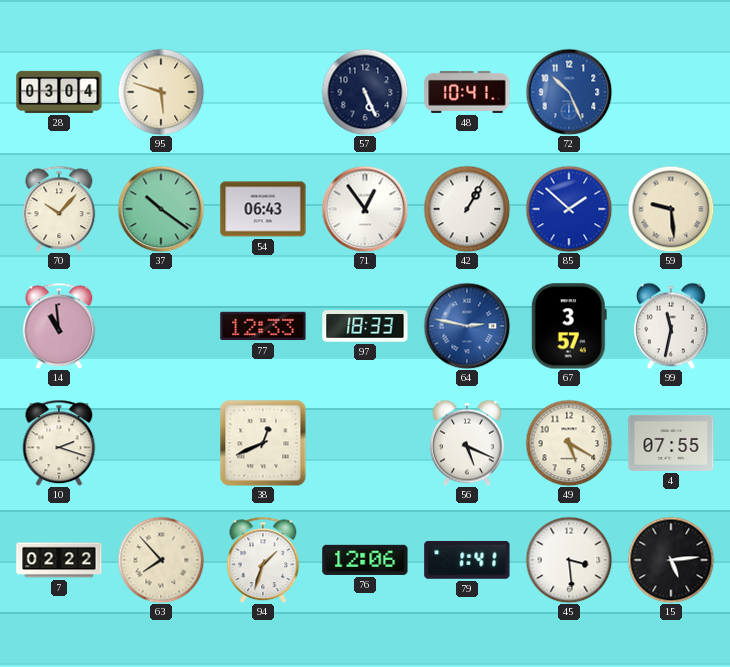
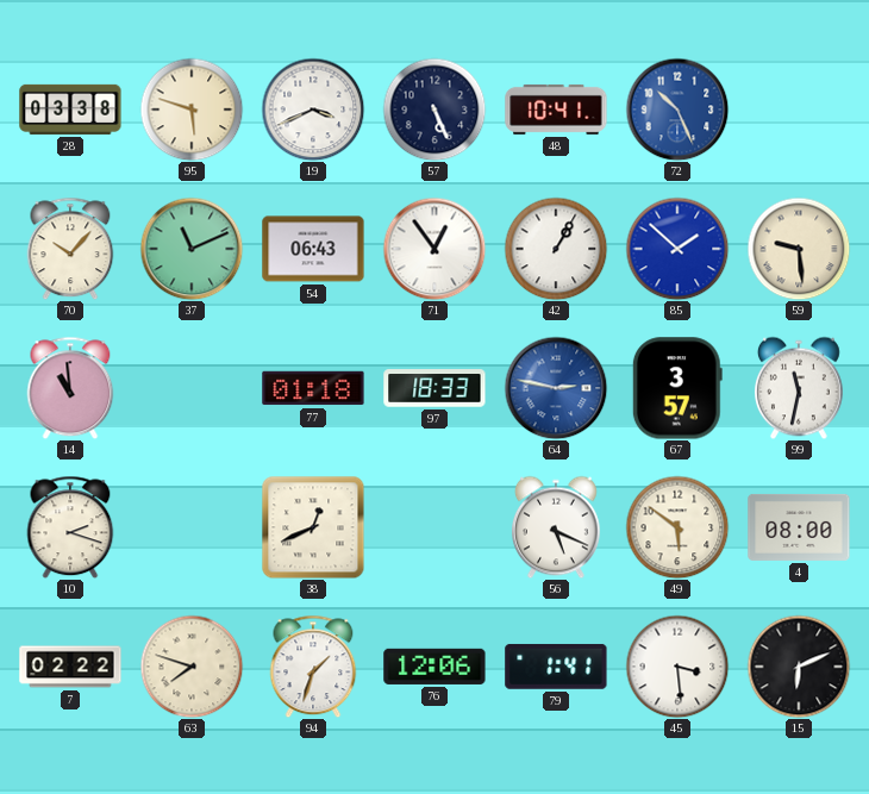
28: 03:04 -> 03:38
19: none -> 3:41
37: 10:21 -> 11:11
77: 12:33 -> 01:18
49: 5:20 -> 5:51
4: 07:55 -> 08:00
63: 7:53 -> 7:48
15: 5:14 -> 6:11
